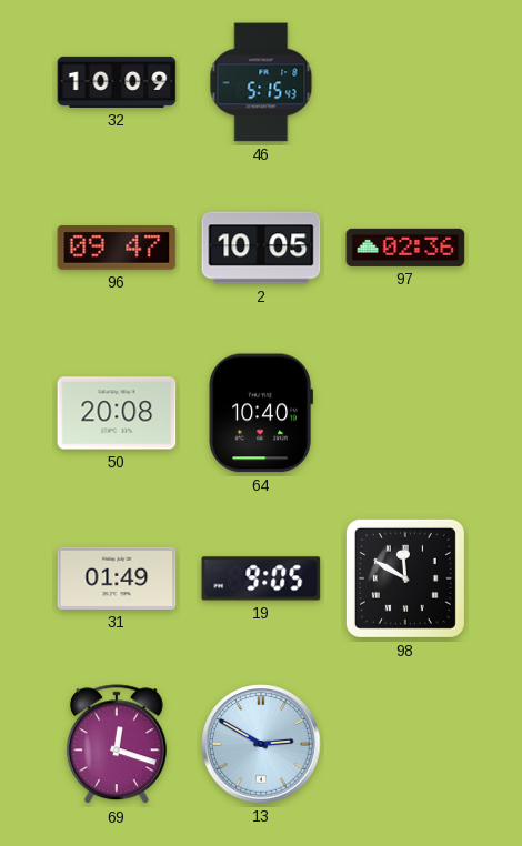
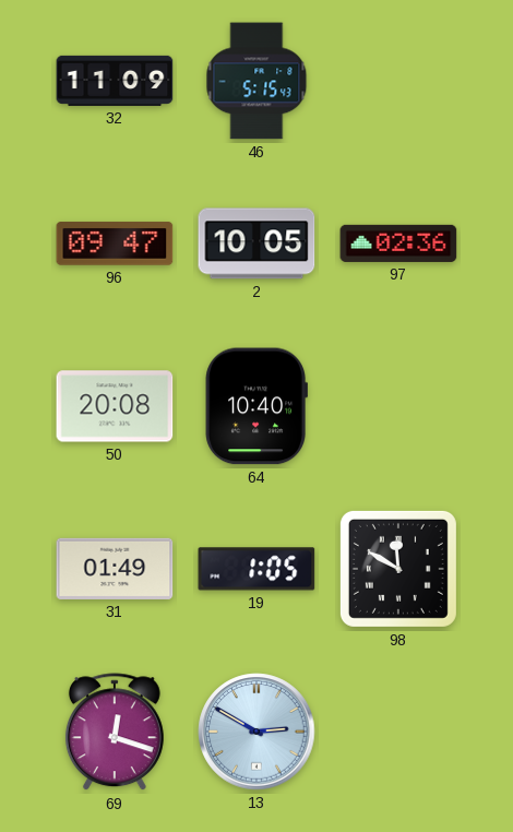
32: 10:09 -> 11:09
19: 9:05 -> 1:05
